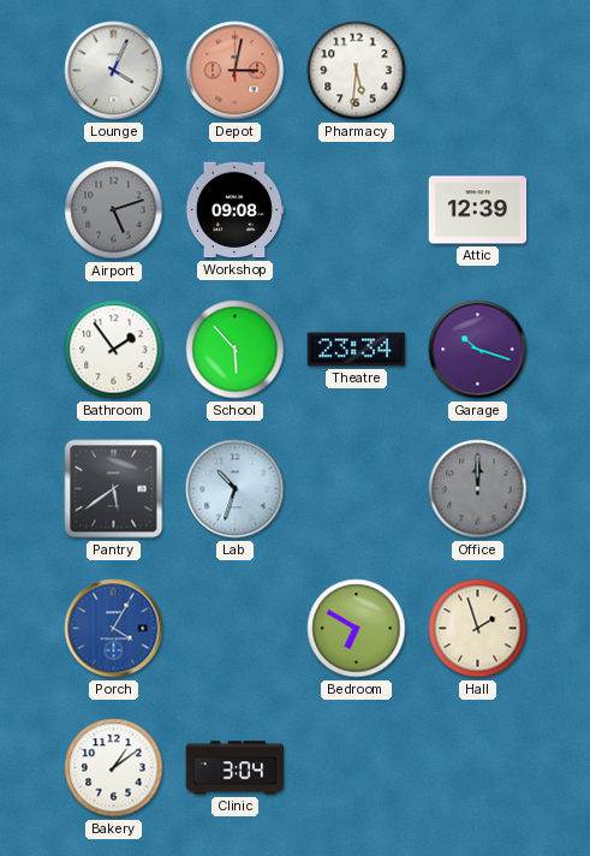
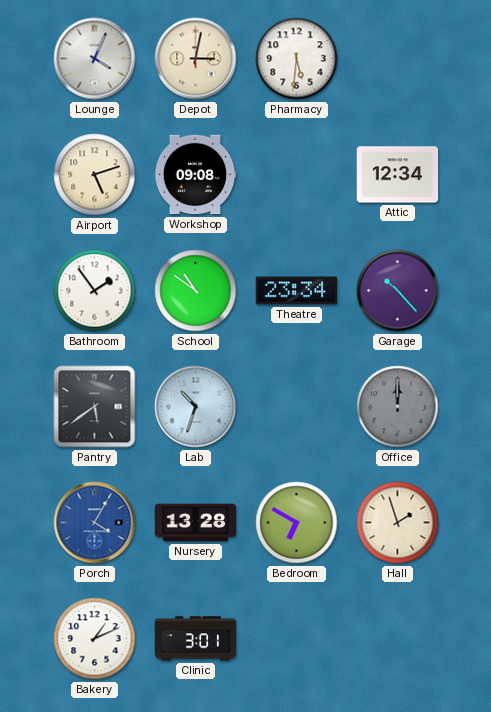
Depot dial: salmon -> cream
Airport dial: grey -> cream
Attic: 12:39 -> 12:34
School: 5:53 -> 10:51
Garage: 10:18 -> 10:23
Nursery: none -> 13:28
Bakery: 1:09 -> 1:11
Clinic: 3:04 -> 3:01
